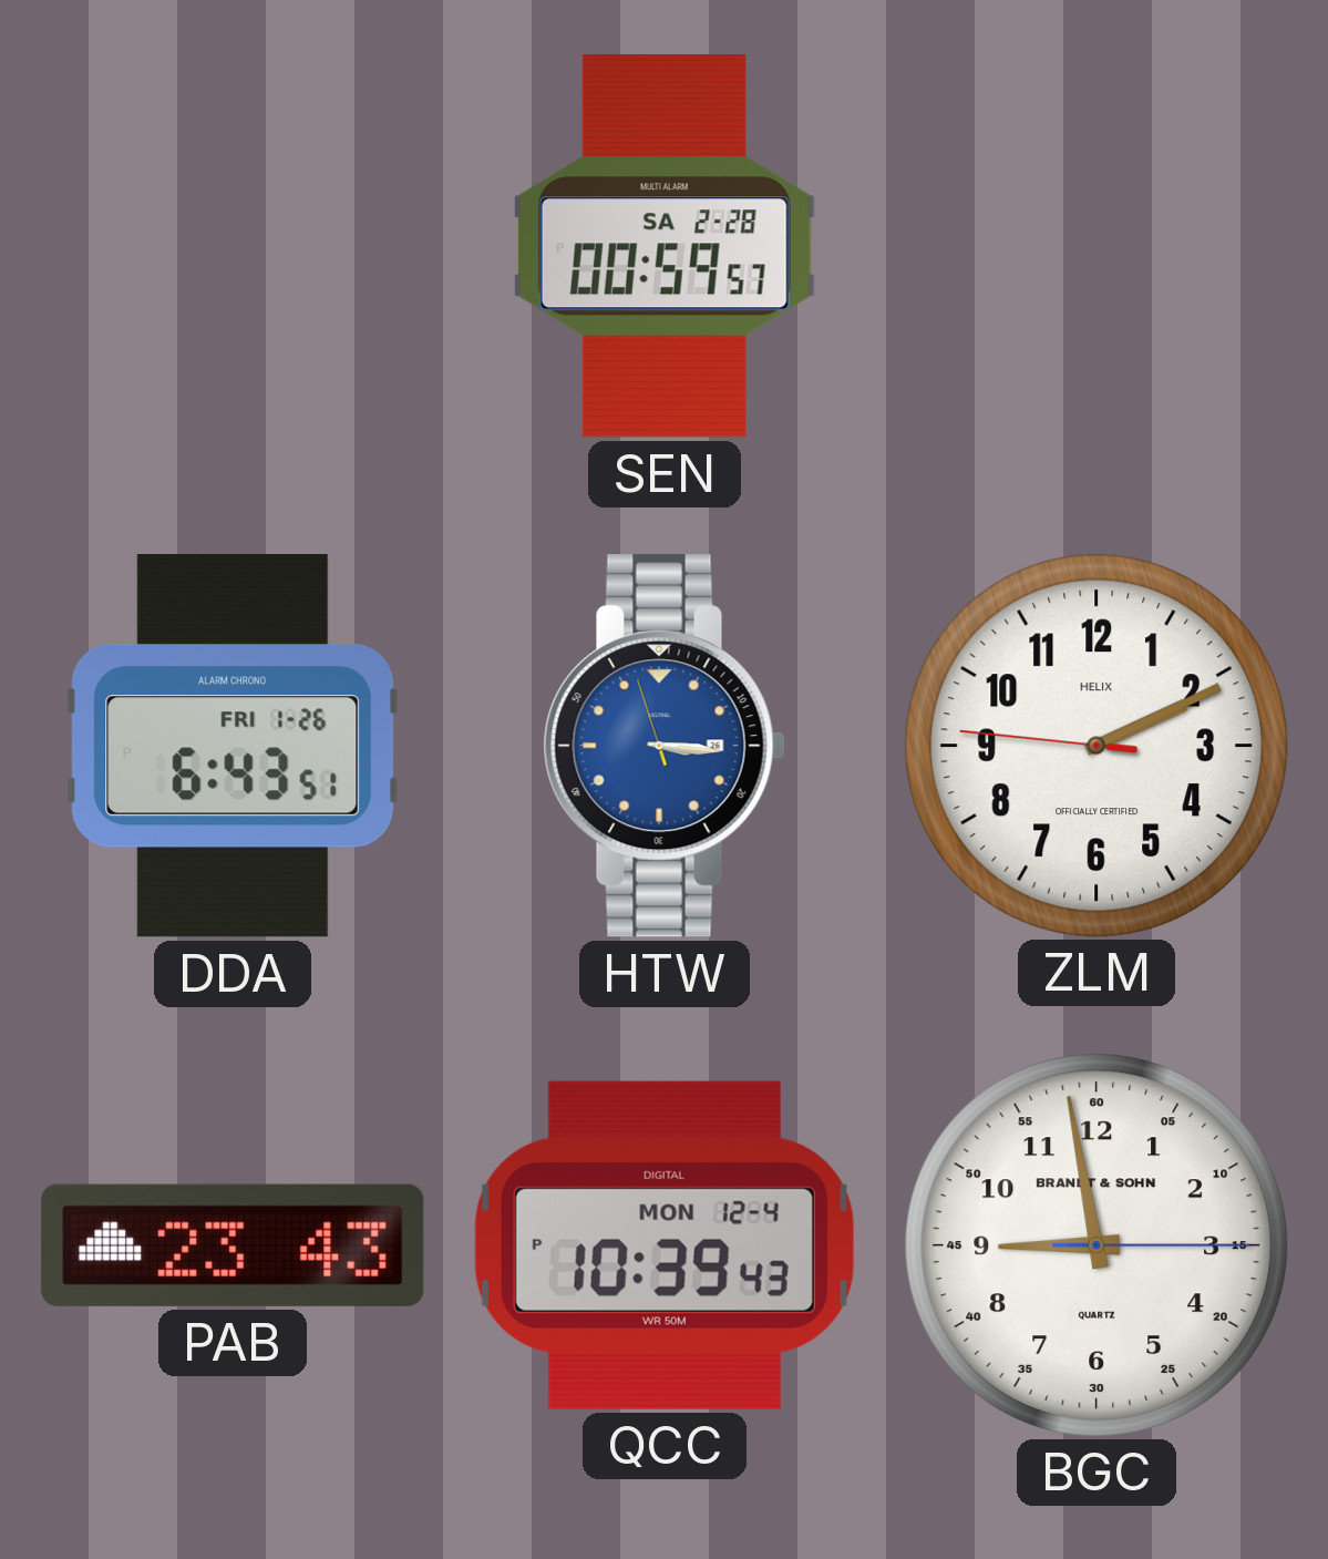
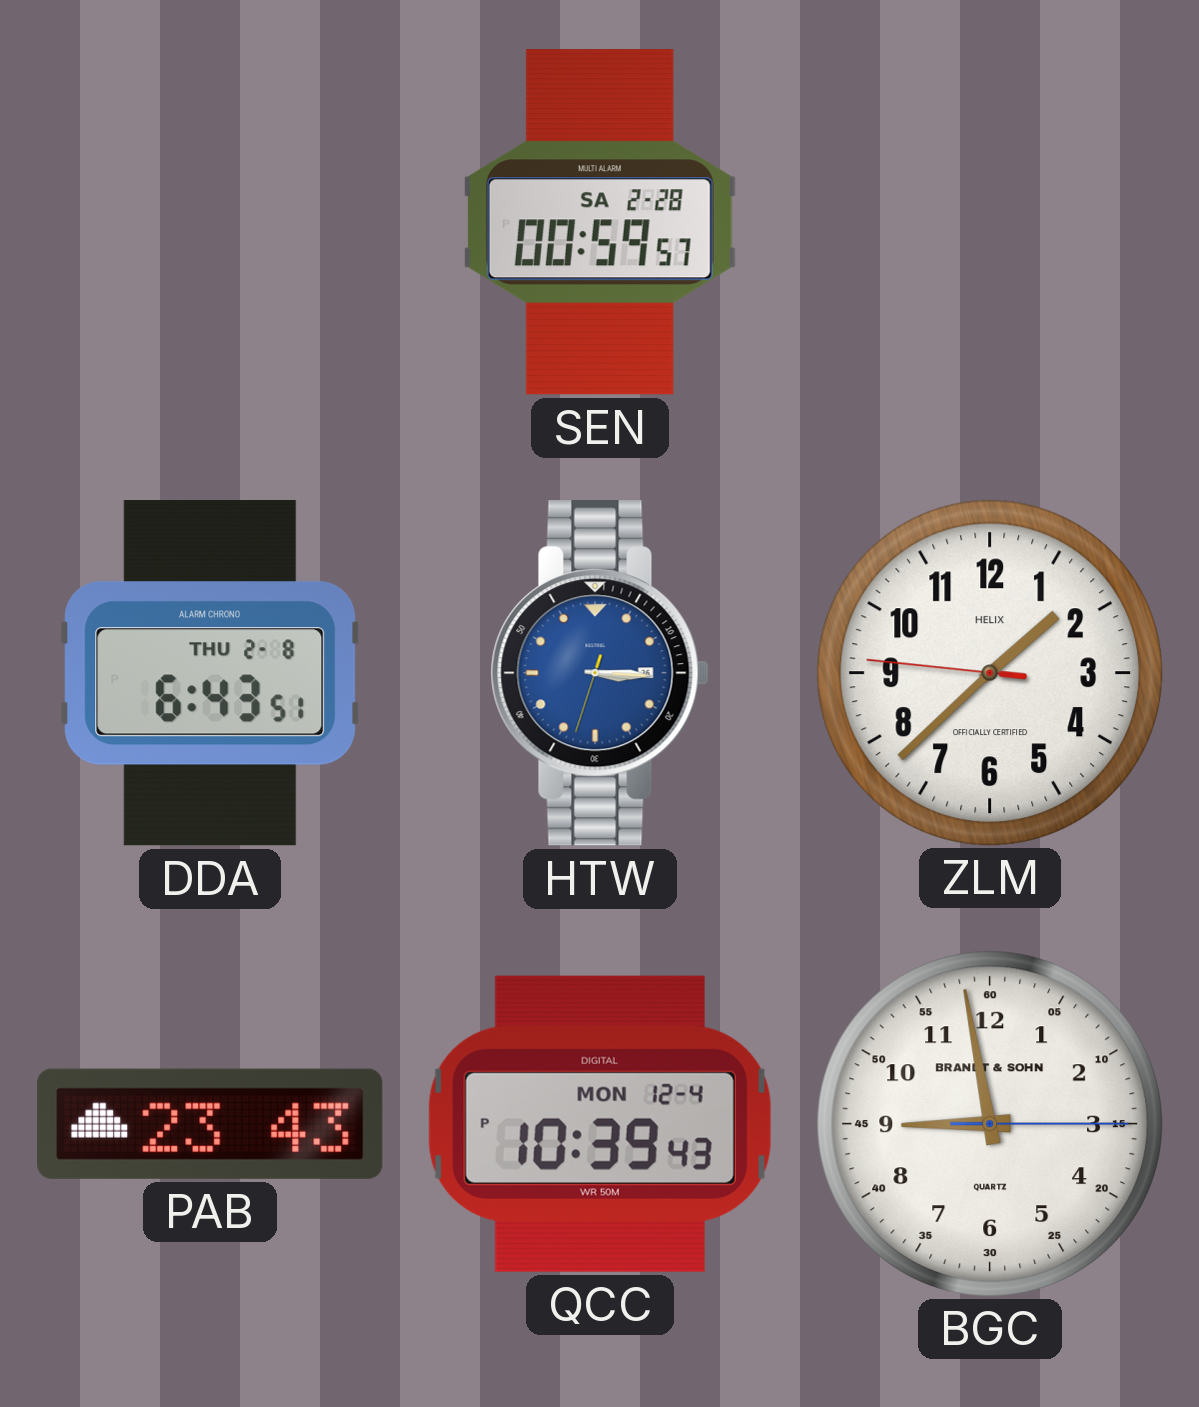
DDA date: FRI 1-26 -> THU 2-8
HTW: 3:15:57 -> 3:15:33
ZLM: 2:10 -> 1:37
